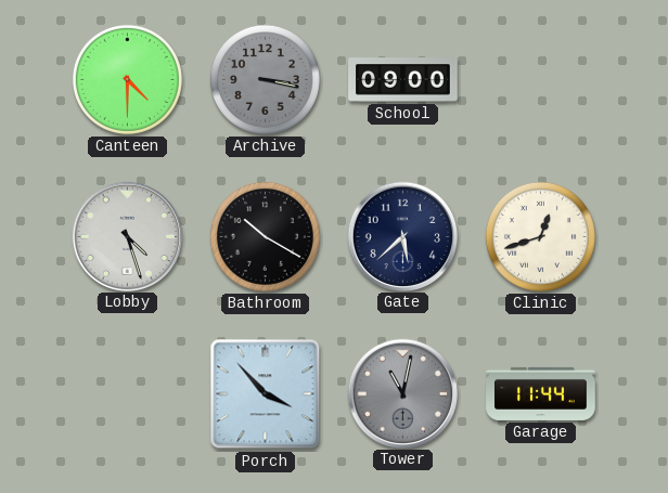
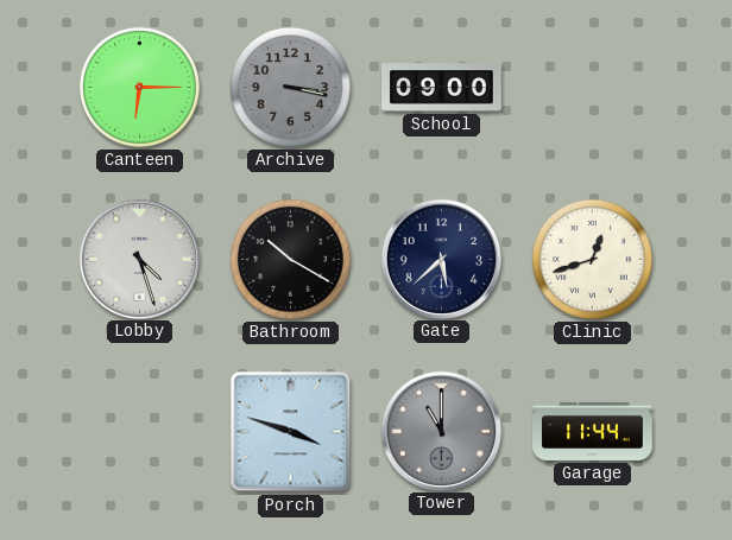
Canteen: 4:30 -> 6:15
Porch: 3:53 -> 3:48
Tower: 11:02 -> 11:00
